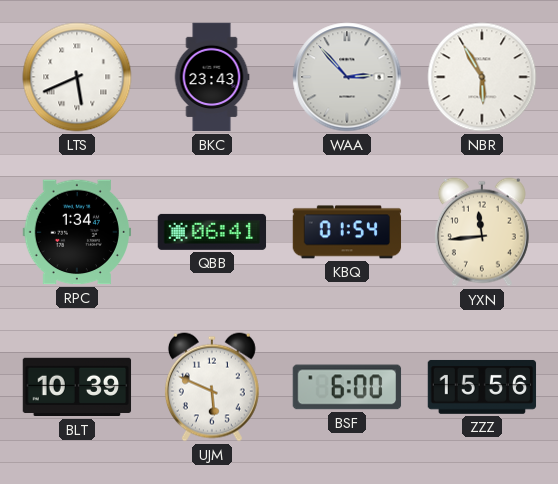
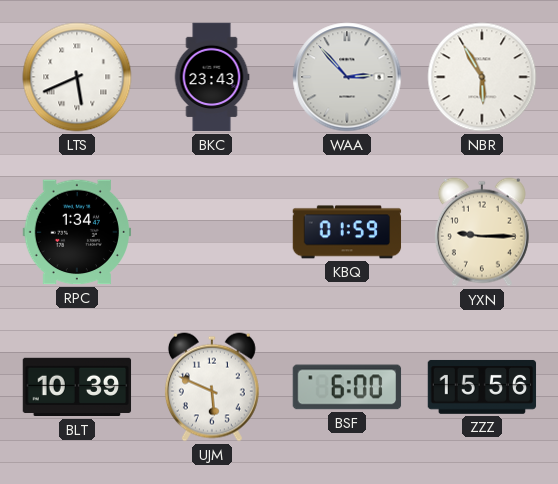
QBB: 06:41 -> none
KBQ: 01:54 -> 01:59
YXN: 11:44 -> 9:15
